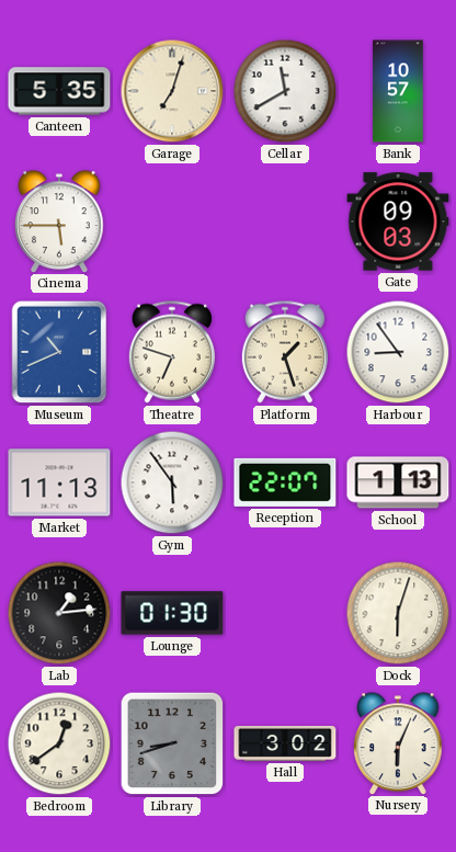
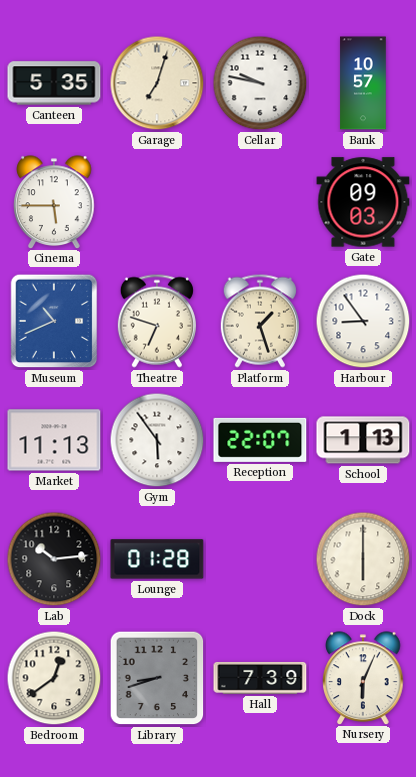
Cellar: 11:40 -> 9:47
Lab: 1:14 -> 10:14
Lounge: 01:30 -> 01:28
Dock: 6:03 -> 6:00
Hall: 3:02 -> 7:39
